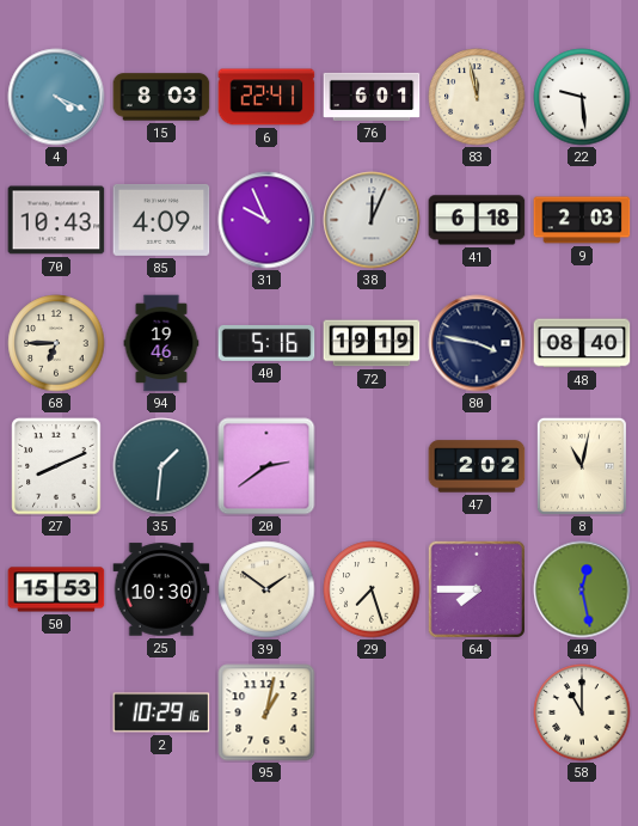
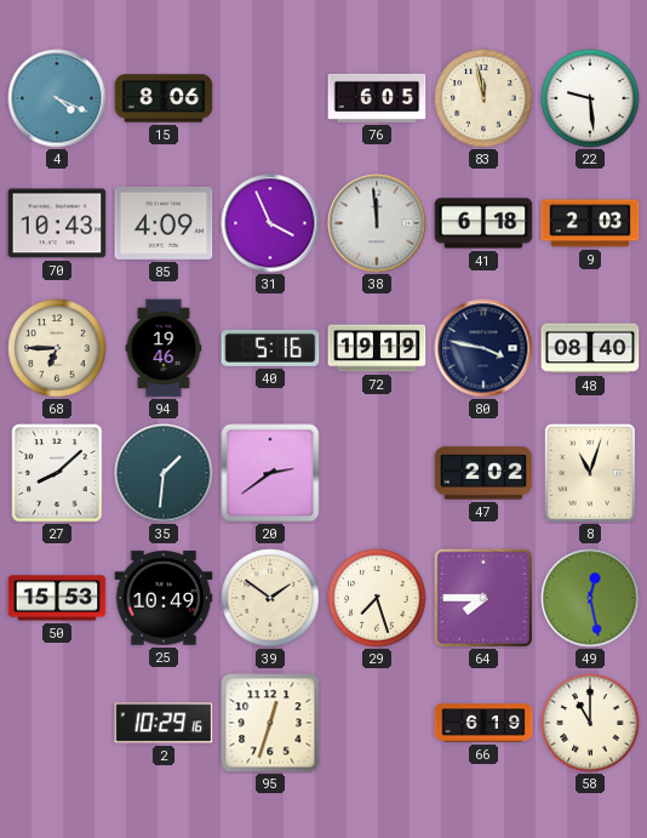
15: 8:03 -> 8:06
6: 22:41 -> none
76: 6:01 -> 6:05
31: 9:56 -> 3:56
38: 12:04 -> 11:59
27: 8:11 -> 8:08
8: 11:02 -> 11:03
25: 10:30 -> 10:49
95: 1:02 -> 12:33
66: none -> 6:19
